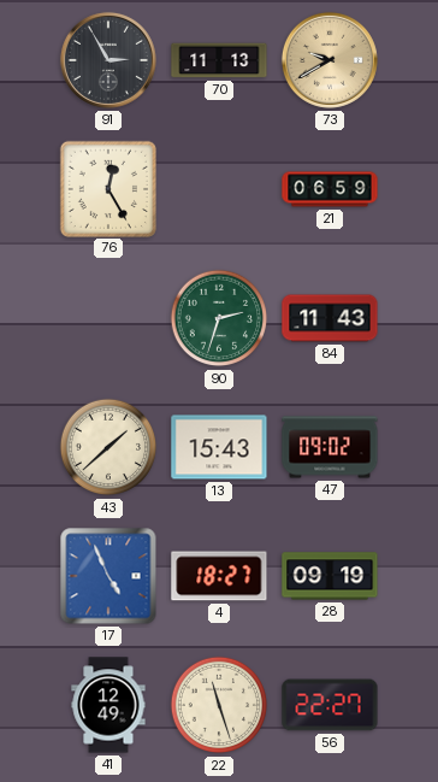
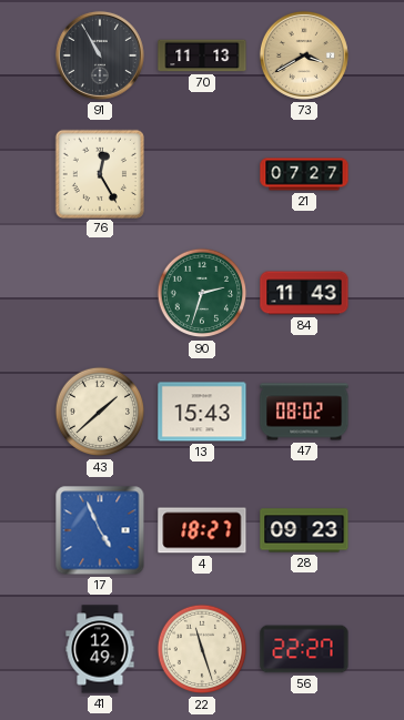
91: 2:55 -> 10:55
73: 9:40 -> 3:40
21: 06:59 -> 07:27
47: 09:02 -> 08:02
28: 09:19 -> 09:23
